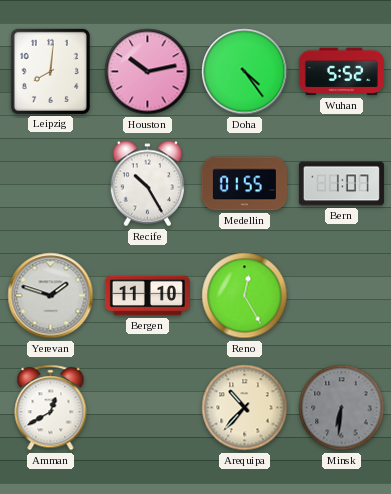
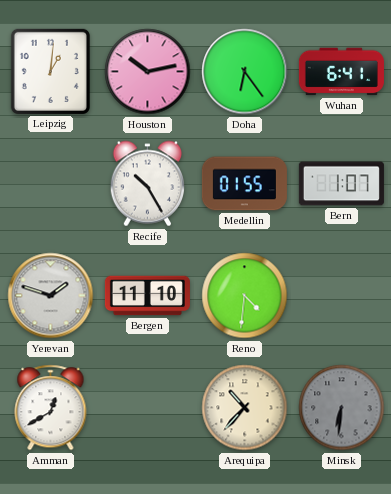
Leipzig: 8:01 -> 1:01
Doha: 4:24 -> 6:24
Wuhan: 5:52 -> 6:41
Reno: 12:25 -> 4:31
